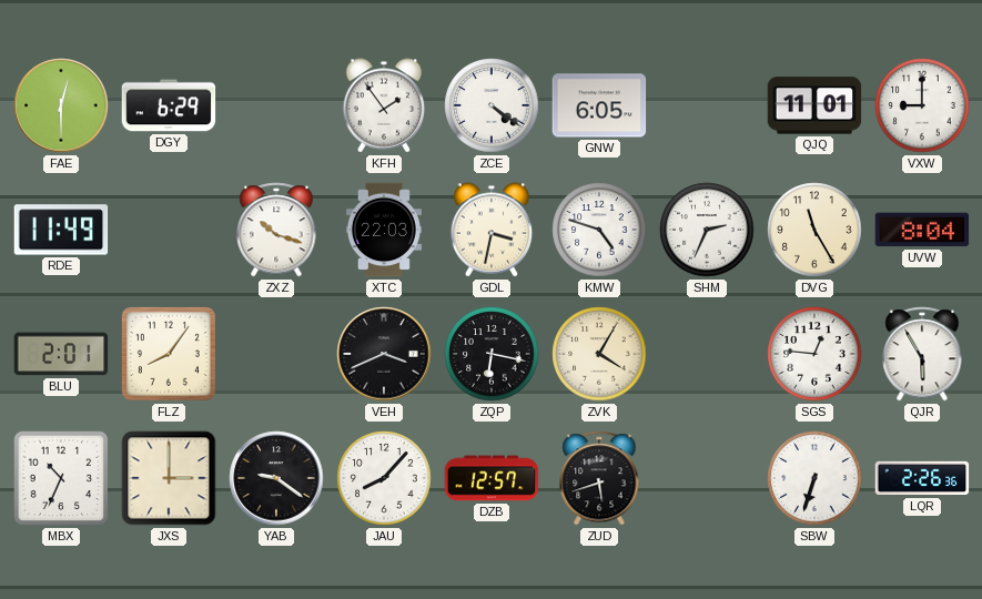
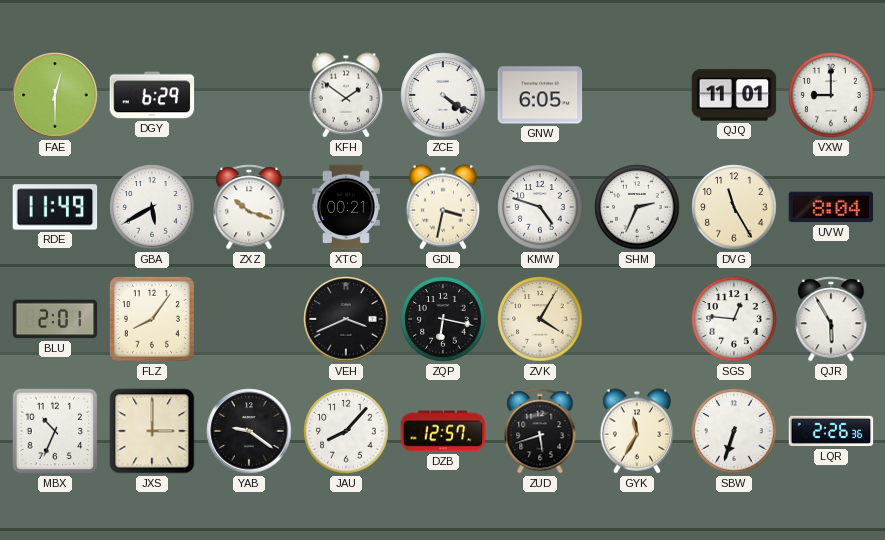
KFH: 1:54 -> 1:51
GBA: none -> 5:40
XTC: 22:03 -> 00:21
GYK: none -> 11:35
